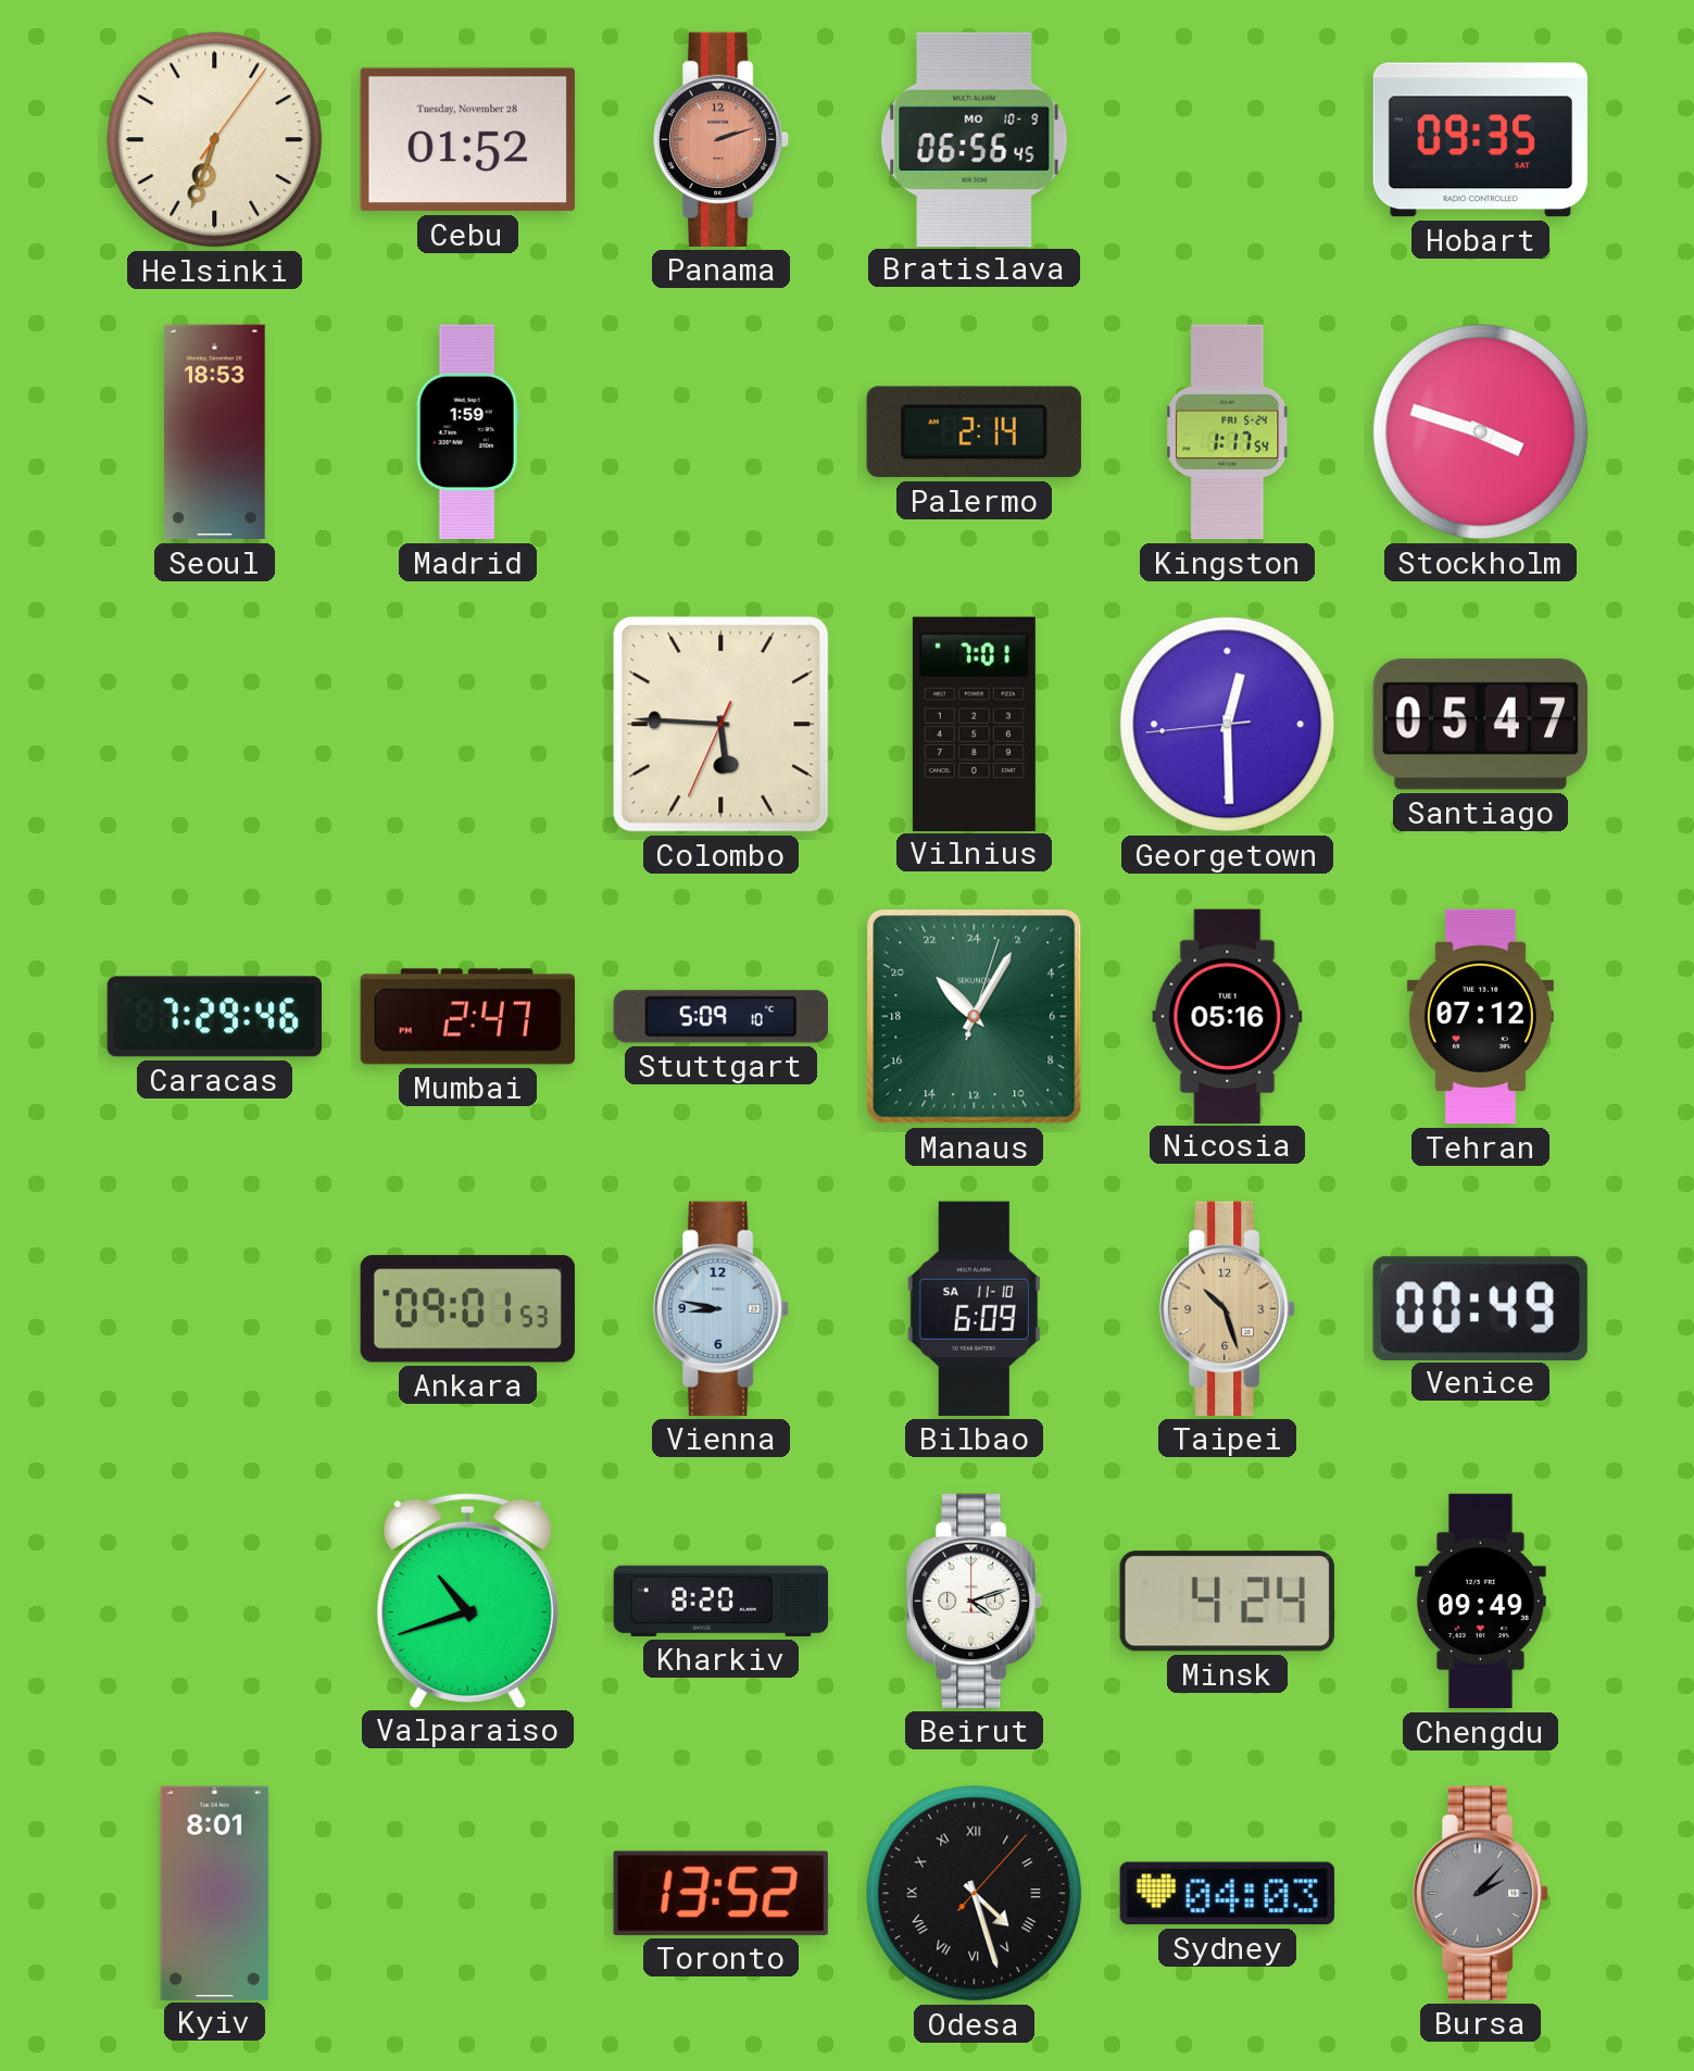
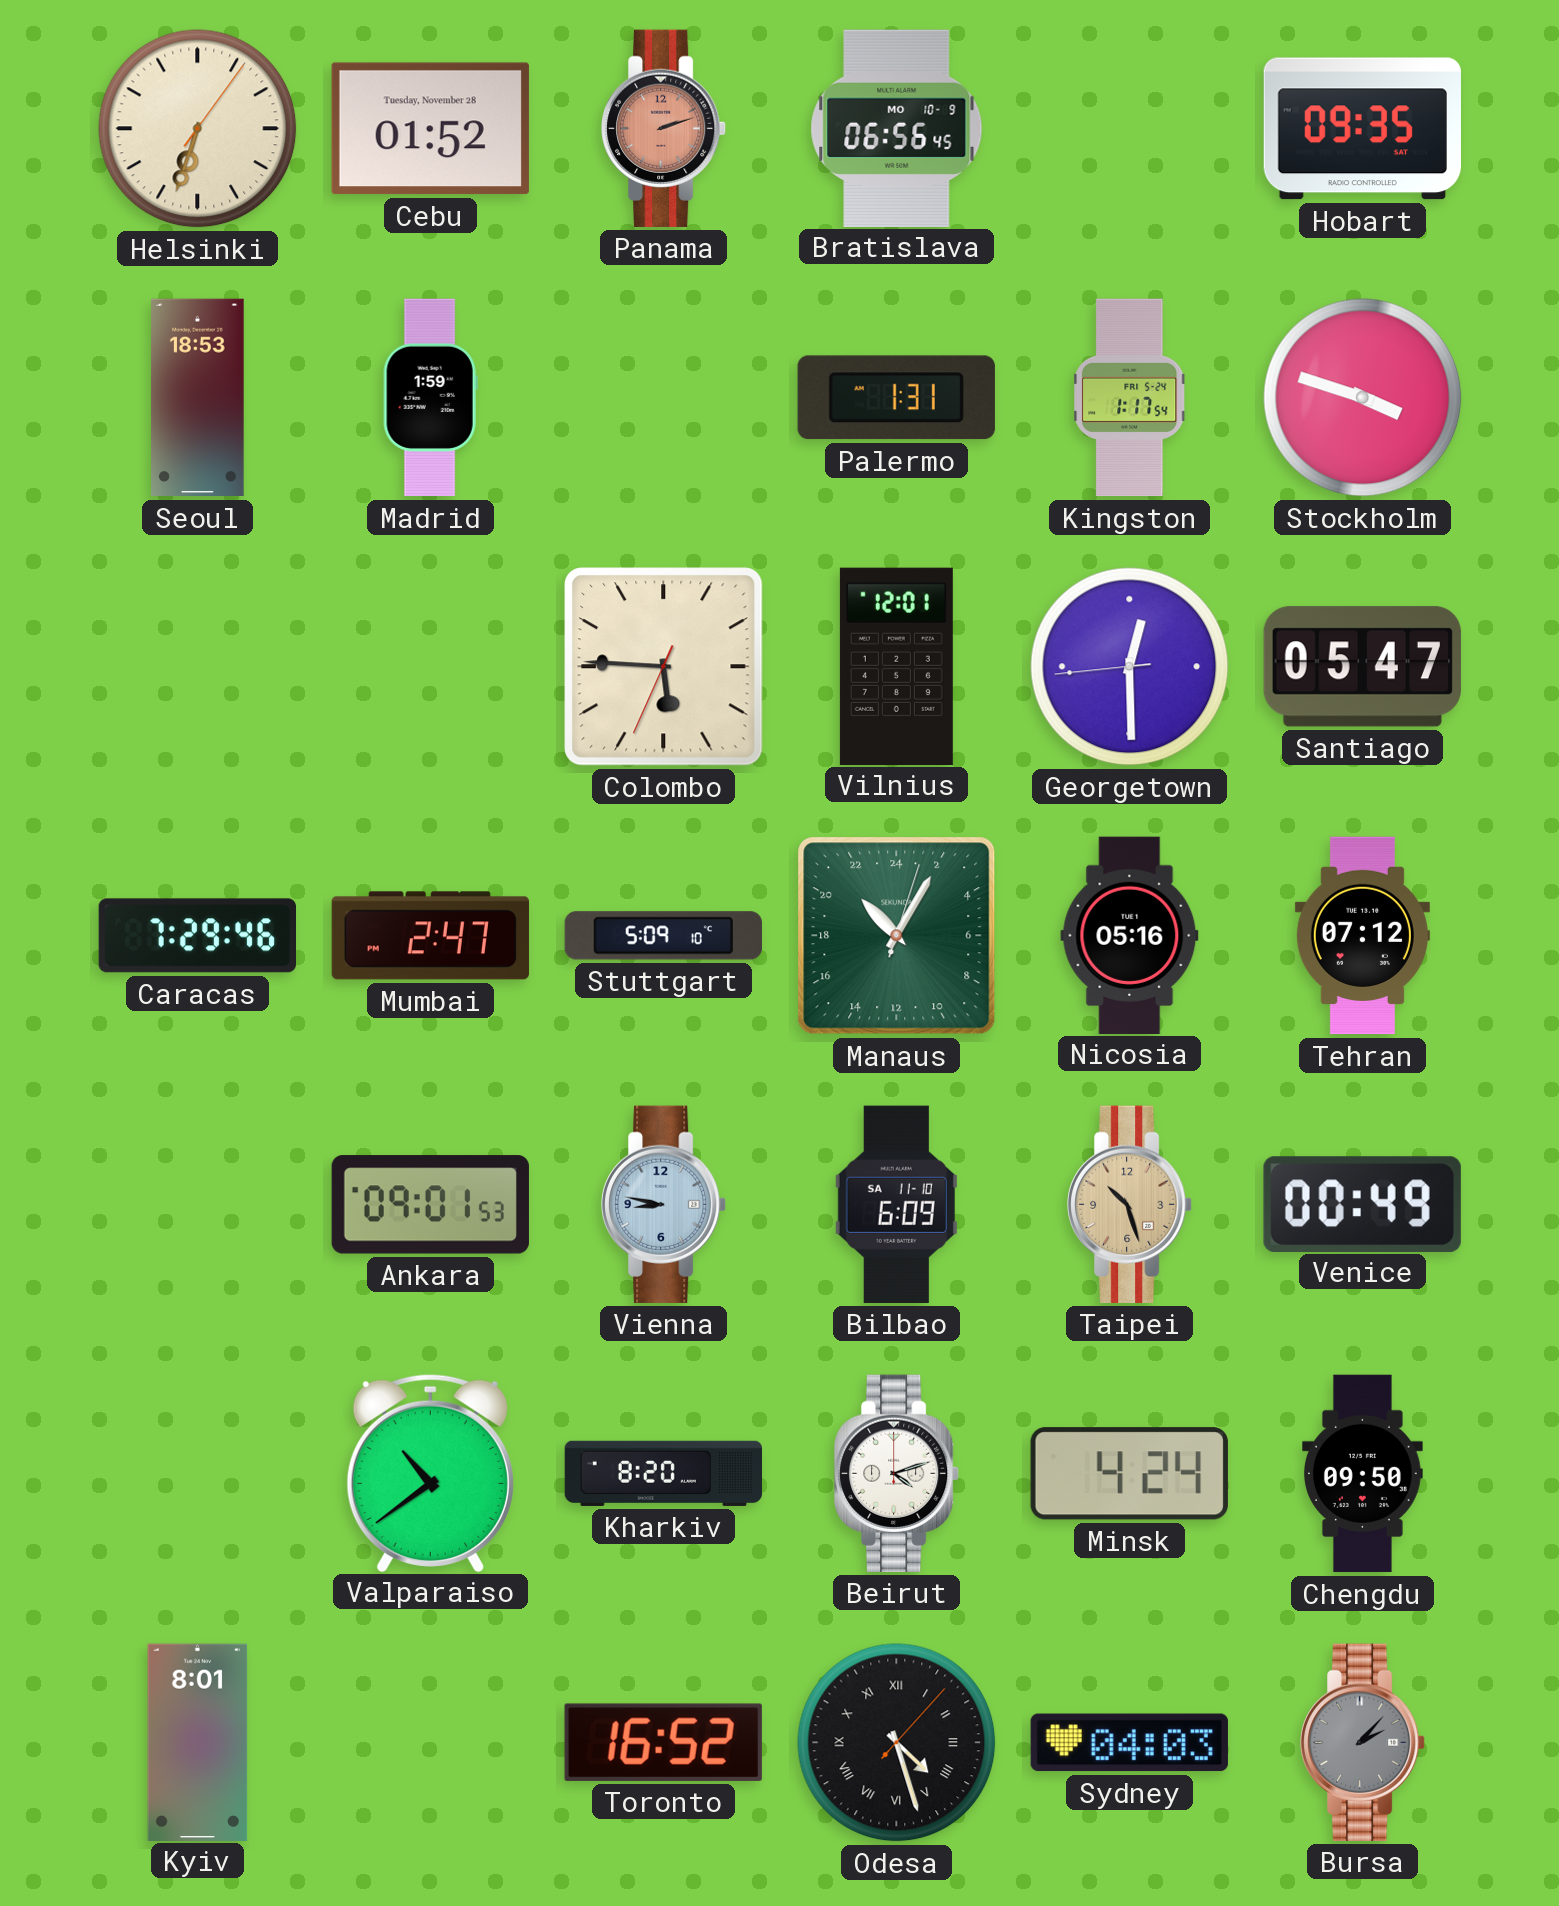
Palermo: 2:14 -> 1:31
Vilnius: 7:01 -> 12:01
Valparaiso: 10:42 -> 10:39
Chengdu: 09:49 -> 09:50
Toronto: 13:52 -> 16:52
